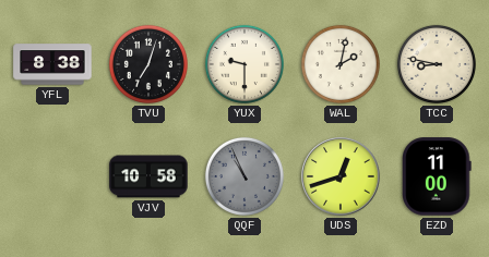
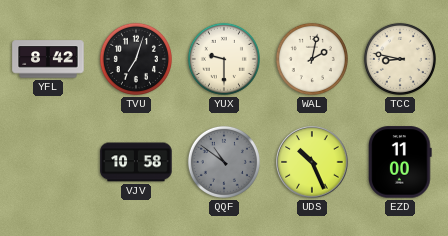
YFL: 8:38 -> 8:42
QQF: 10:56 -> 10:51
UDS: 12:42 -> 10:26
